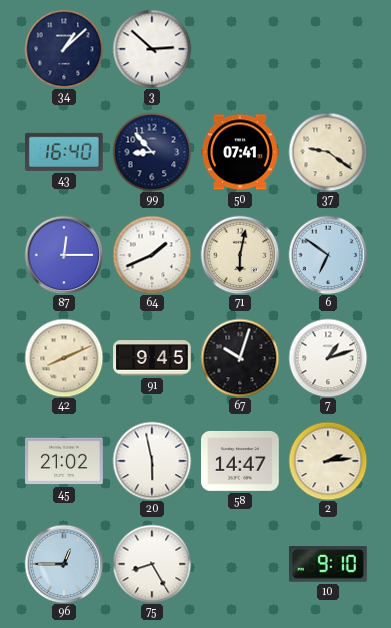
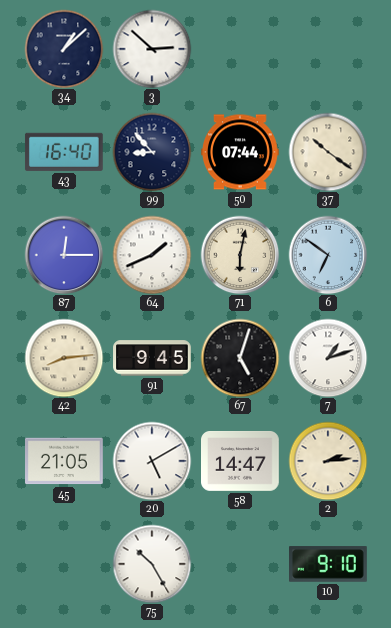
50: 07:41 -> 07:44
37: 9:21 -> 10:21
42: 8:11 -> 8:14
67: 10:03 -> 5:03
45: 21:02 -> 21:05
20: 5:58 -> 5:10
96: 12:45 -> none
75: 8:25 -> 10:25
